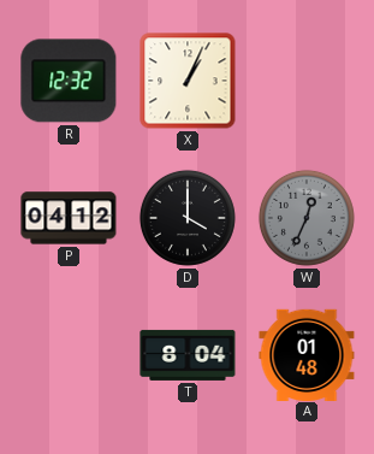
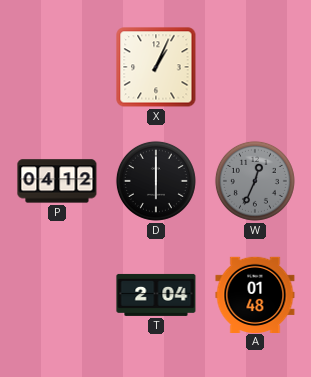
R: 12:32 -> none
D: 4:00 -> 6:00
T: 8:04 -> 2:04
